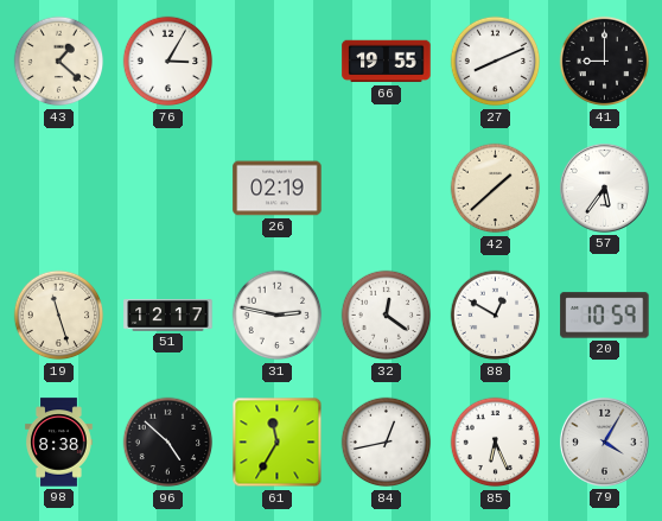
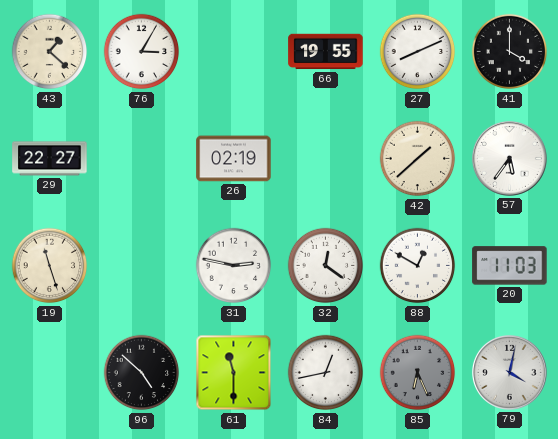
41: 9:00 -> 4:00
29: none -> 22:27
51: 12:17 -> none
20: 10:59 -> 11:03
98: 8:38 -> none
61: 11:35 -> 11:30
85 dial: white -> grey
79: 4:05 -> 4:02
